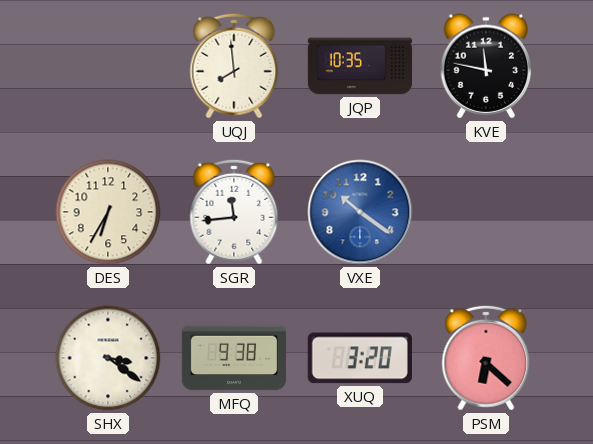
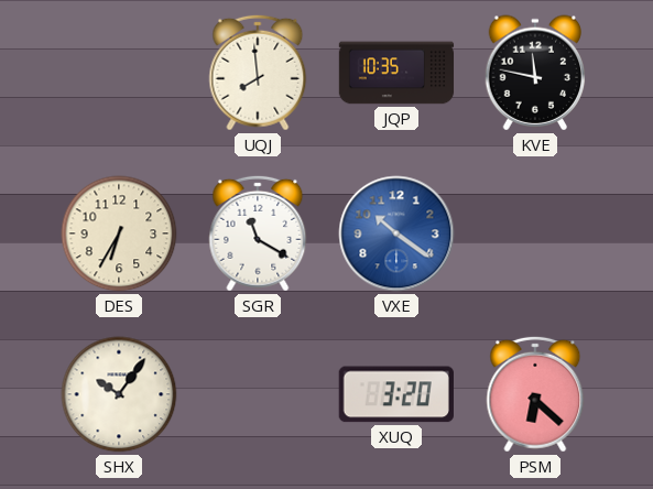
SGR: 11:44 -> 11:20
SHX: 3:21 -> 10:06
MFQ: 9:38 -> none
